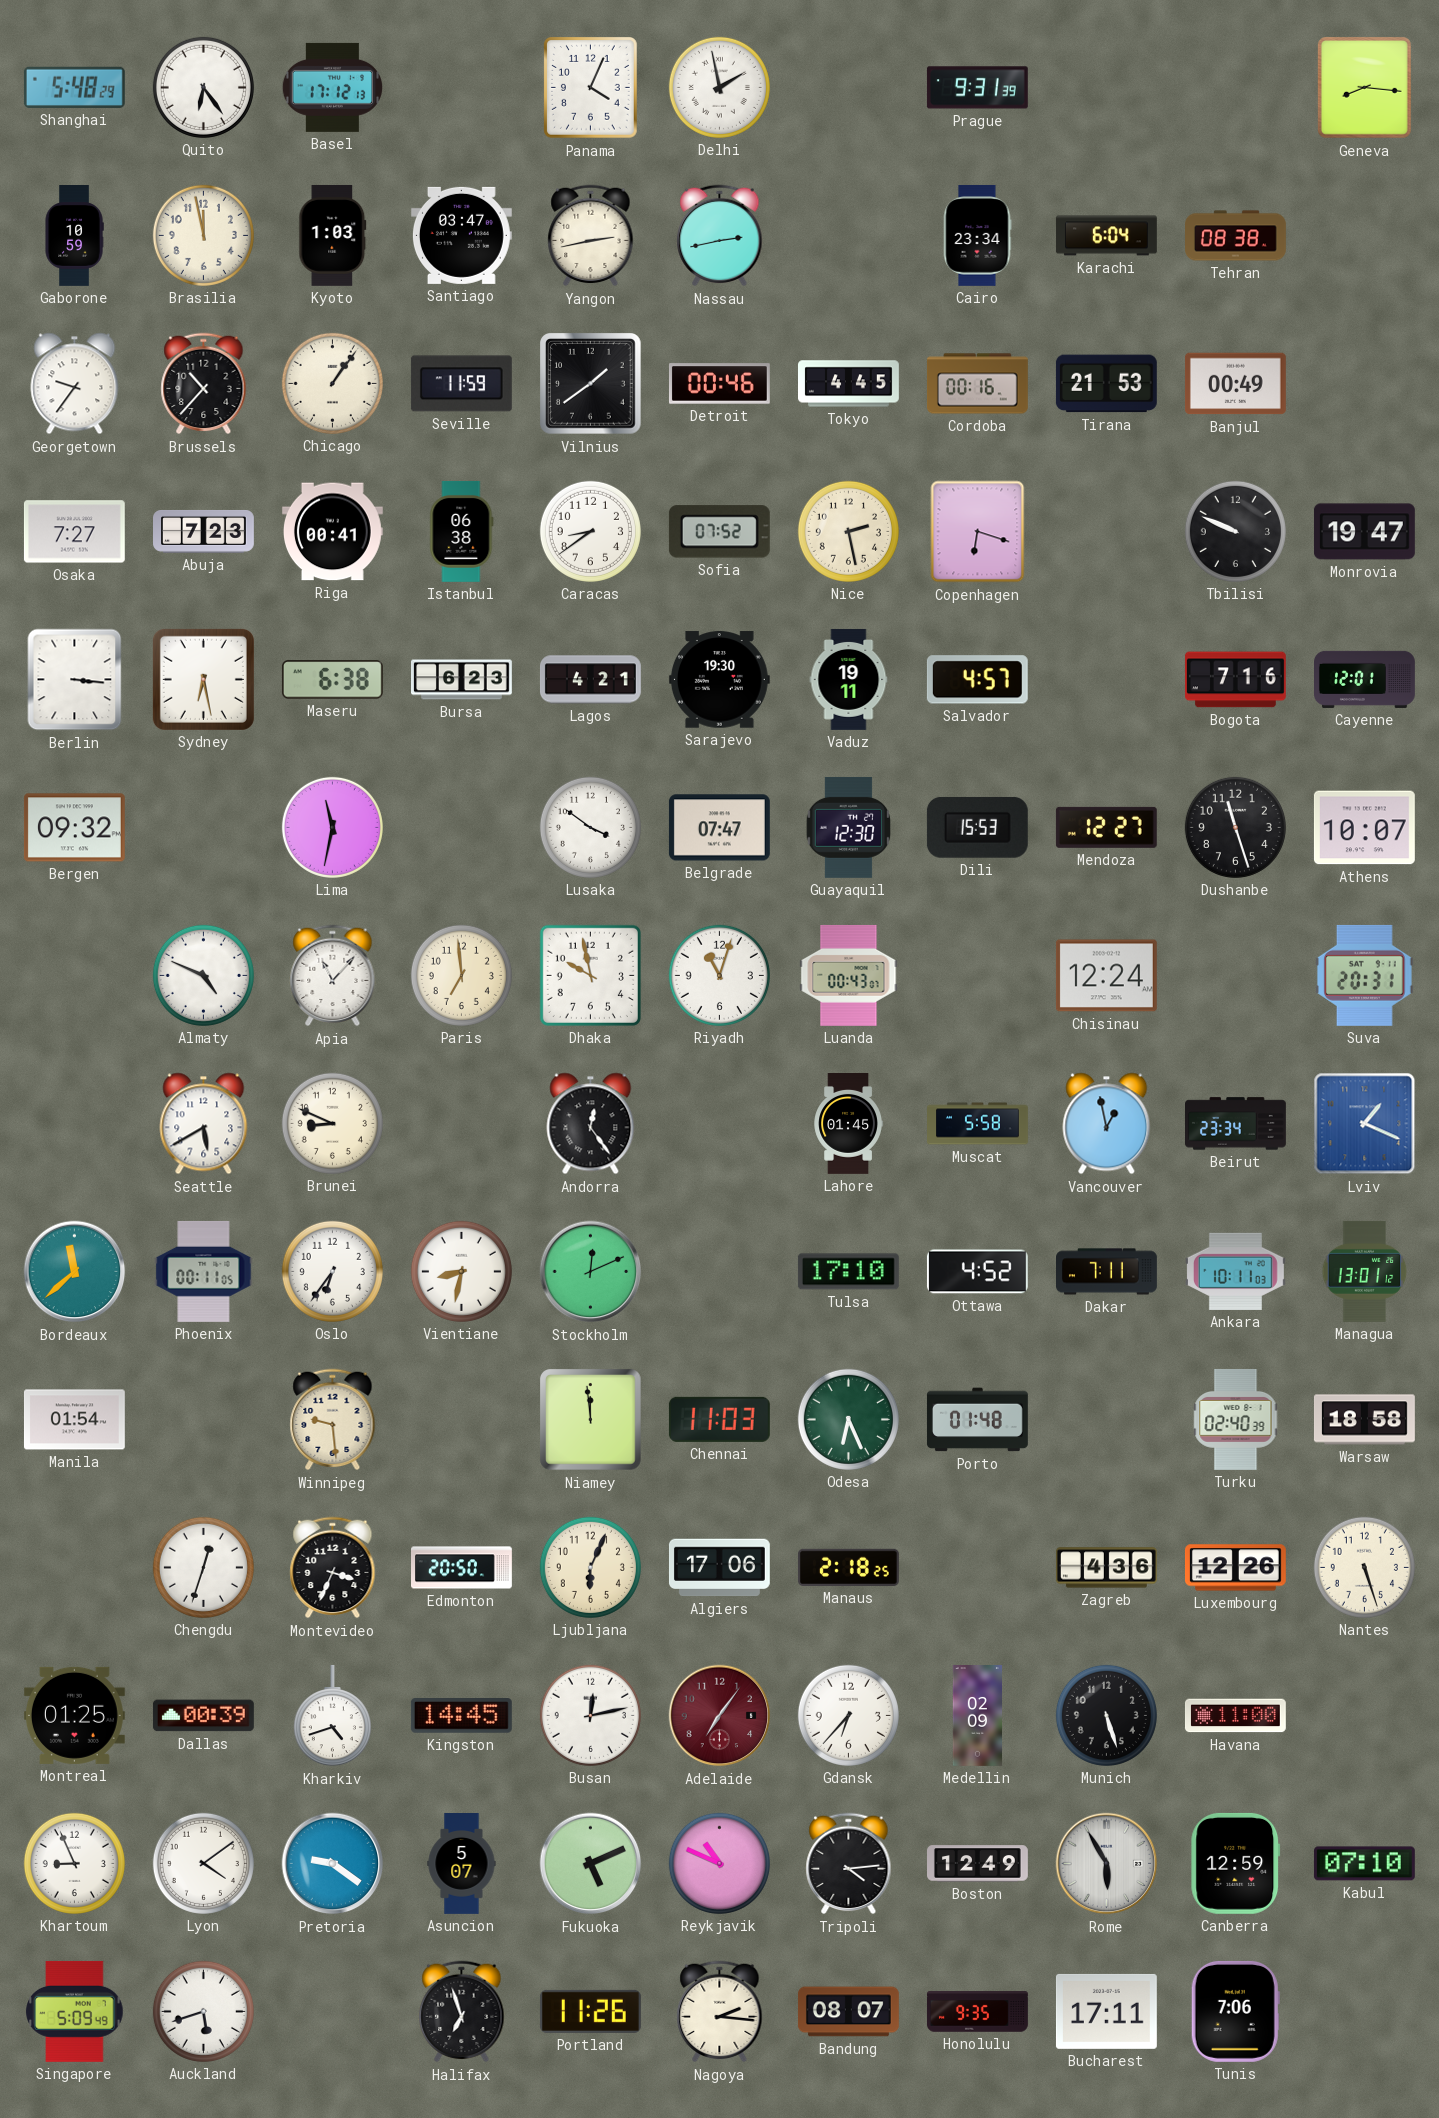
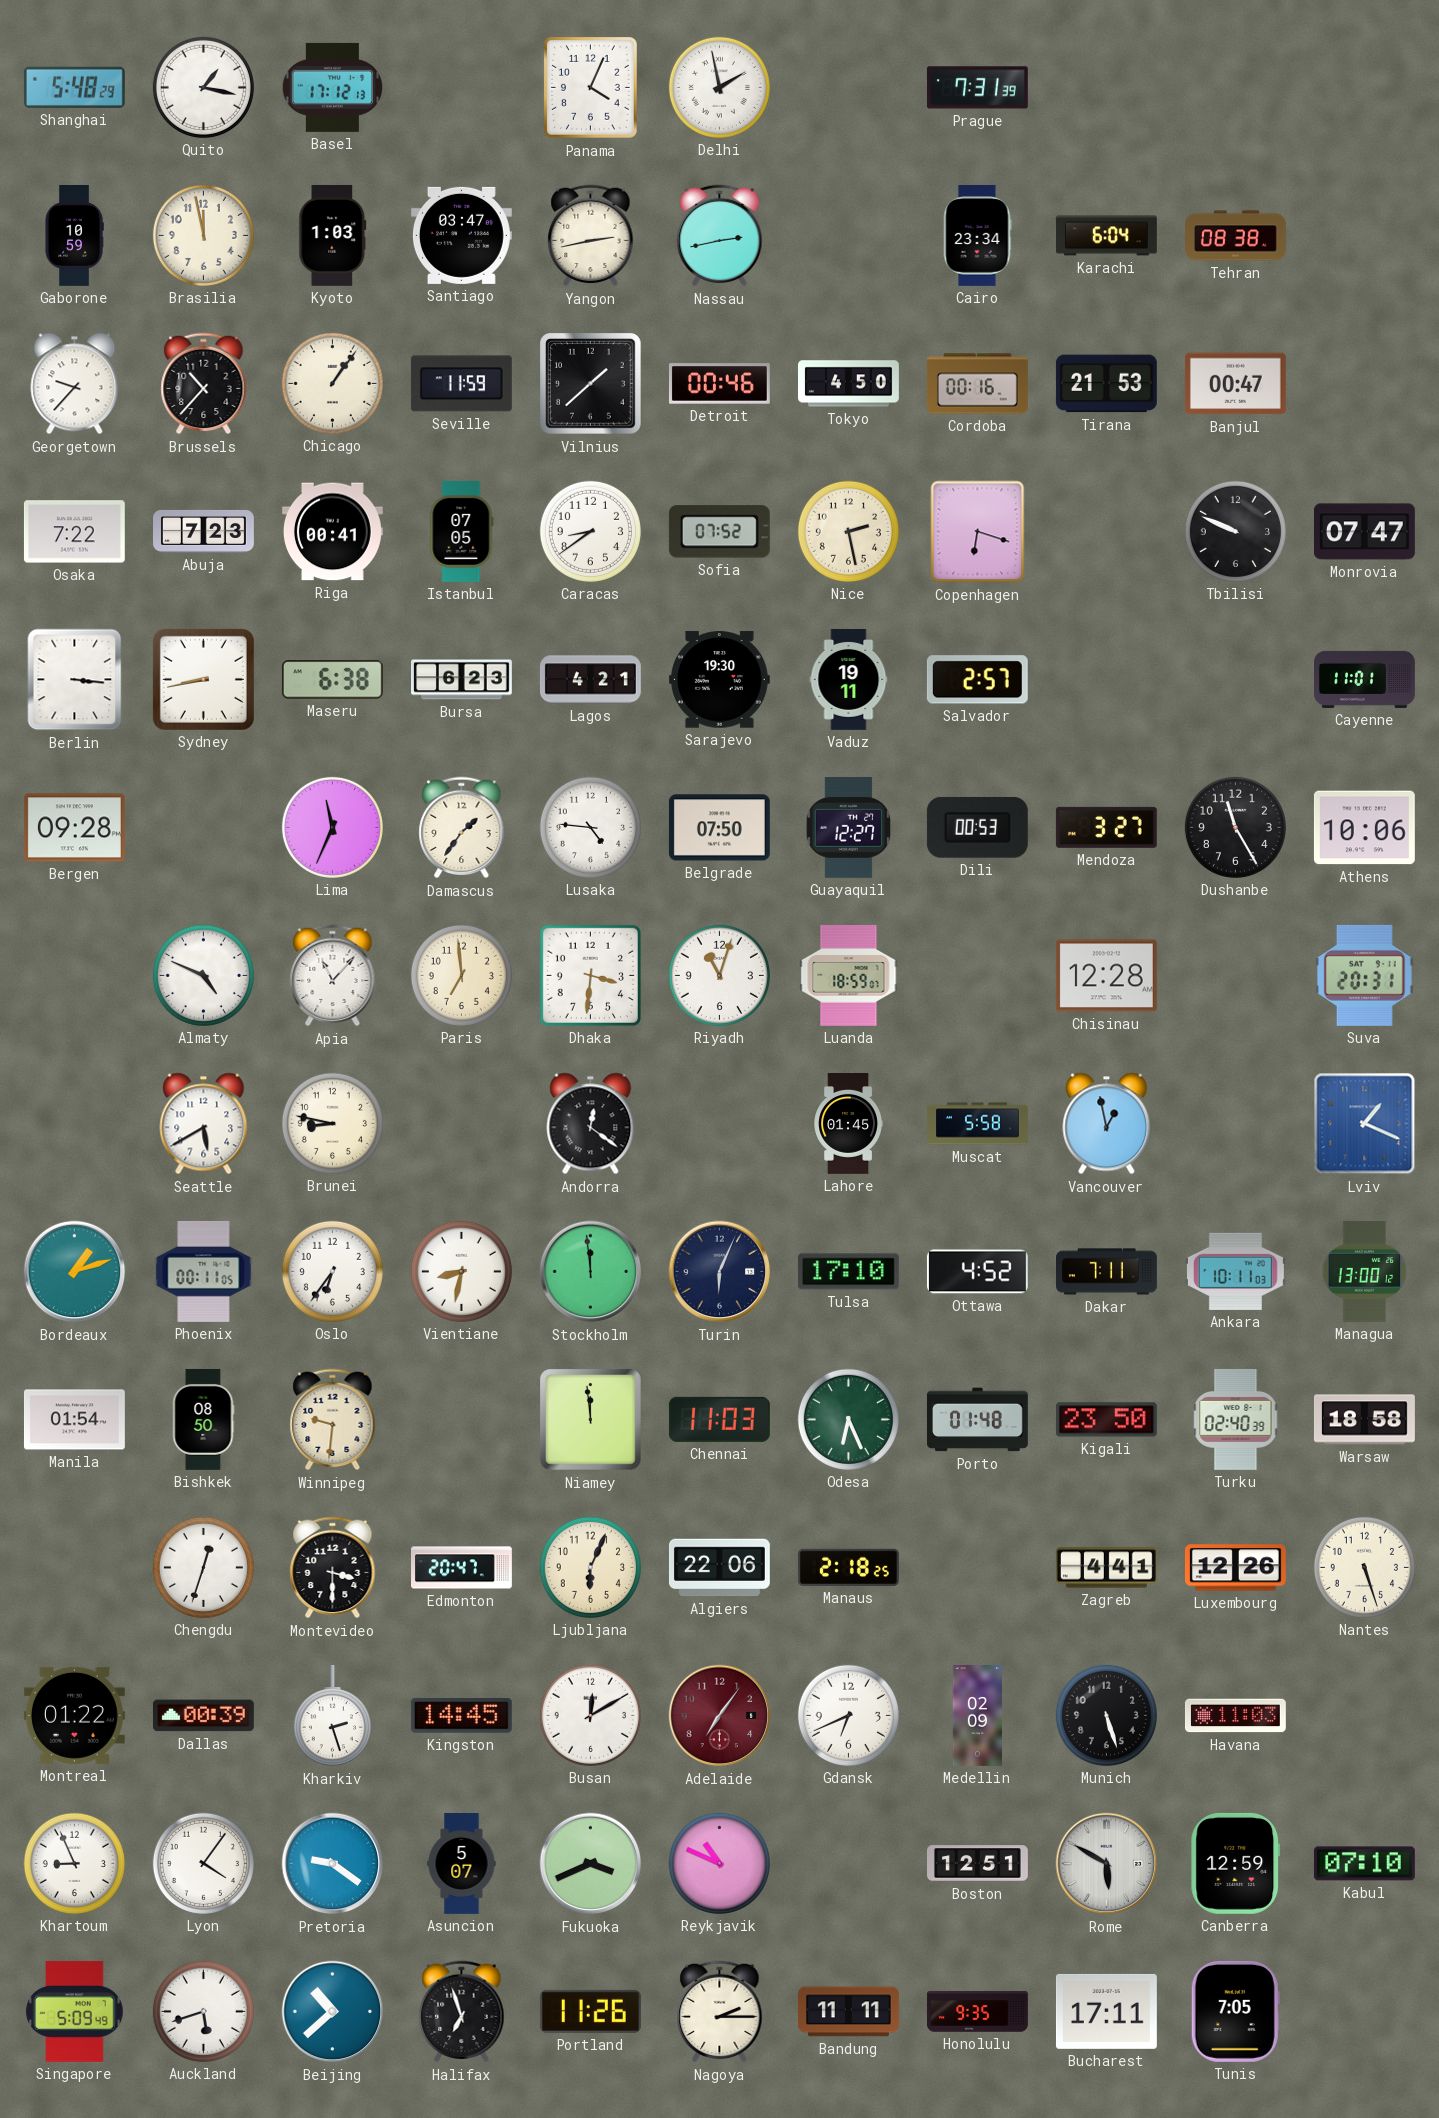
Quito: 6:24 -> 1:17
Prague: 9:31 -> 7:31
Geneva: 8:16 -> none
Georgetown: 9:36 -> 9:37
Vilnius: 1:39 -> 1:38
Tokyo: 4:45 -> 4:50
Banjul: 00:49 -> 00:47
Osaka: 7:27 -> 7:22
Istanbul: 06:38 -> 07:05
Monrovia: 19:47 -> 07:47
Sydney: 6:28 -> 8:43
Salvador: 4:57 -> 2:57
Bogota: 7:16 -> none
Cayenne: 12:01 -> 11:01
Bergen: 09:32 -> 09:28
Lima: 11:32 -> 11:34
Damascus: none -> 1:36
Lusaka: 3:51 -> 4:46
Belgrade: 07:47 -> 07:50
Guayaquil: 12:30 -> 12:27
Dili: 15:53 -> 00:53
Mendoza: 12:27 -> 3:27
Dushanbe: 11:27 -> 11:25
Athens: 10:07 -> 10:06
Dhaka: 9:58 -> 3:31
Luanda: 00:43 -> 18:59
Chisinau: 12:24 -> 12:28
Brunei: 8:49 -> 8:47
Andorra: 12:24 -> 12:21
Beirut: 23:34 -> none
Bordeaux: 11:38 -> 1:12
Stockholm: 12:11 -> 11:59
Turin: none -> 6:04
Managua: 13:01 -> 13:00
Bishkek: none -> 08:50
Winnipeg: 9:29 -> 9:31
Kigali: none -> 23:50
Montevideo: 3:34 -> 3:30
Edmonton: 20:50 -> 20:47
Algiers: 17:06 -> 22:06
Zagreb: 4:36 -> 4:41
Montreal: 01:25 -> 01:22
Kharkiv: 4:42 -> 2:27
Busan: 12:13 -> 12:10
Gdansk: 6:37 -> 6:41
Havana: 11:00 -> 11:03
Lyon: 4:09 -> 4:06
Fukuoka: 5:11 -> 3:41
Tripoli: 4:14 -> none
Boston: 12:49 -> 12:51
Rome: 5:55 -> 5:50
Beijing: none -> 10:38
Nagoya: 2:16 -> 2:15
Bandung: 08:07 -> 11:11
Tunis: 7:06 -> 7:05
